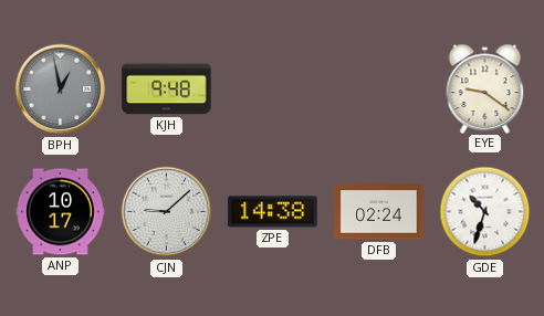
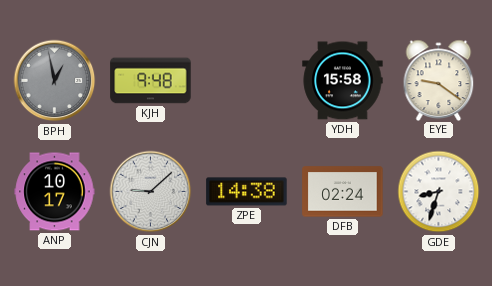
YDH: none -> 15:58
GDE: 10:33 -> 8:33
